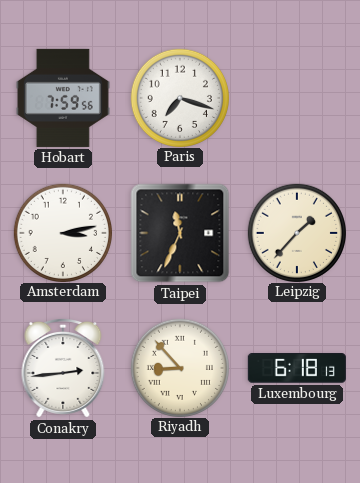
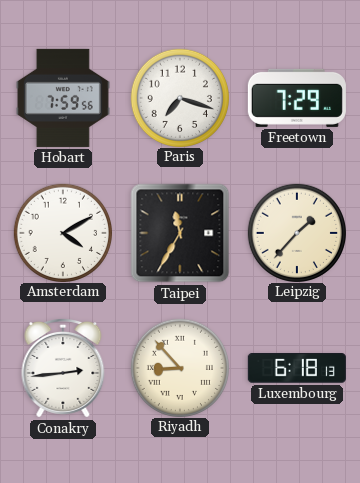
Freetown: none -> 7:29
Amsterdam: 3:13 -> 4:10
Taipei: 11:34 -> 11:35
